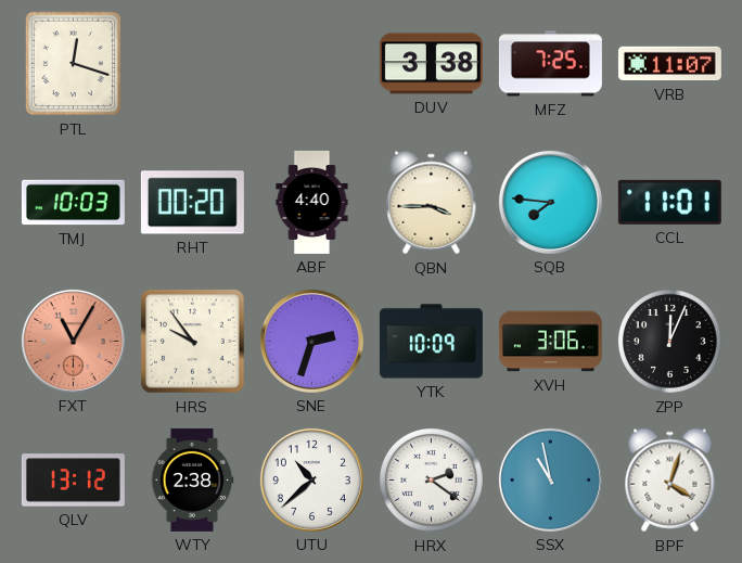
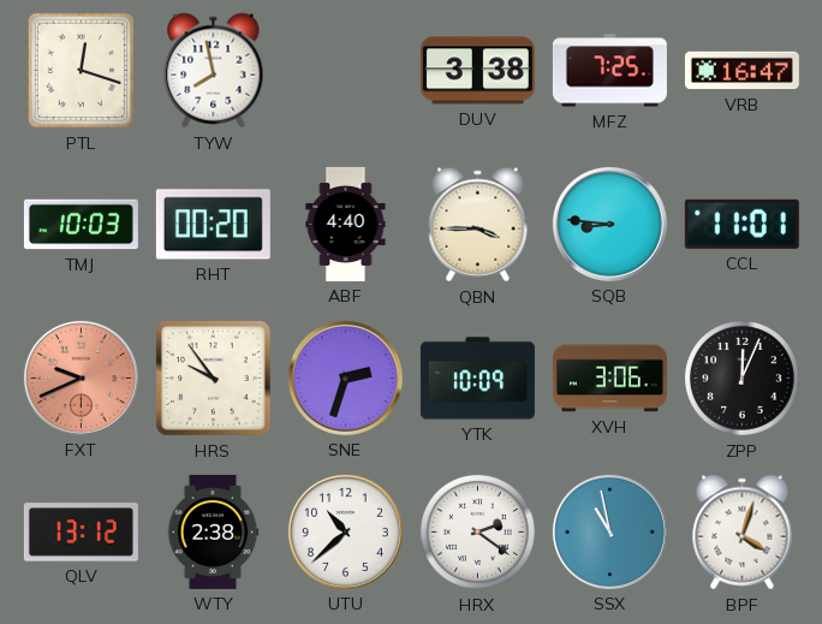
TYW: none -> 7:58
VRB: 11:07 -> 16:47
SQB: 7:46 -> 8:46
FXT: 11:05 -> 9:41
